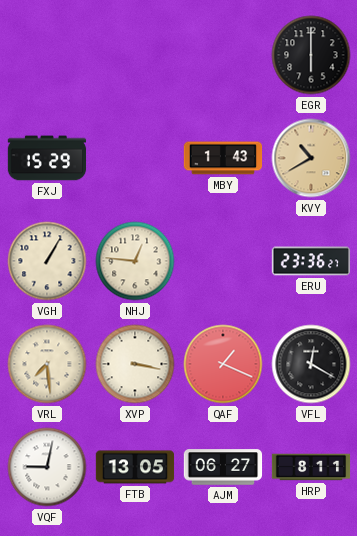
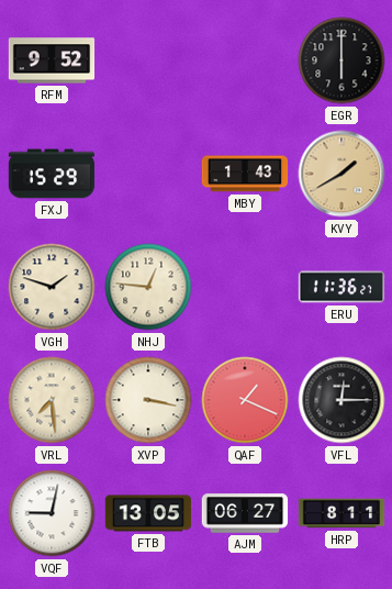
RFM: none -> 9:52
KVY: 10:40 -> 1:40
VGH: 1:05 -> 1:48
ERU: 23:36 -> 11:36
VFL: 12:20 -> 12:15
